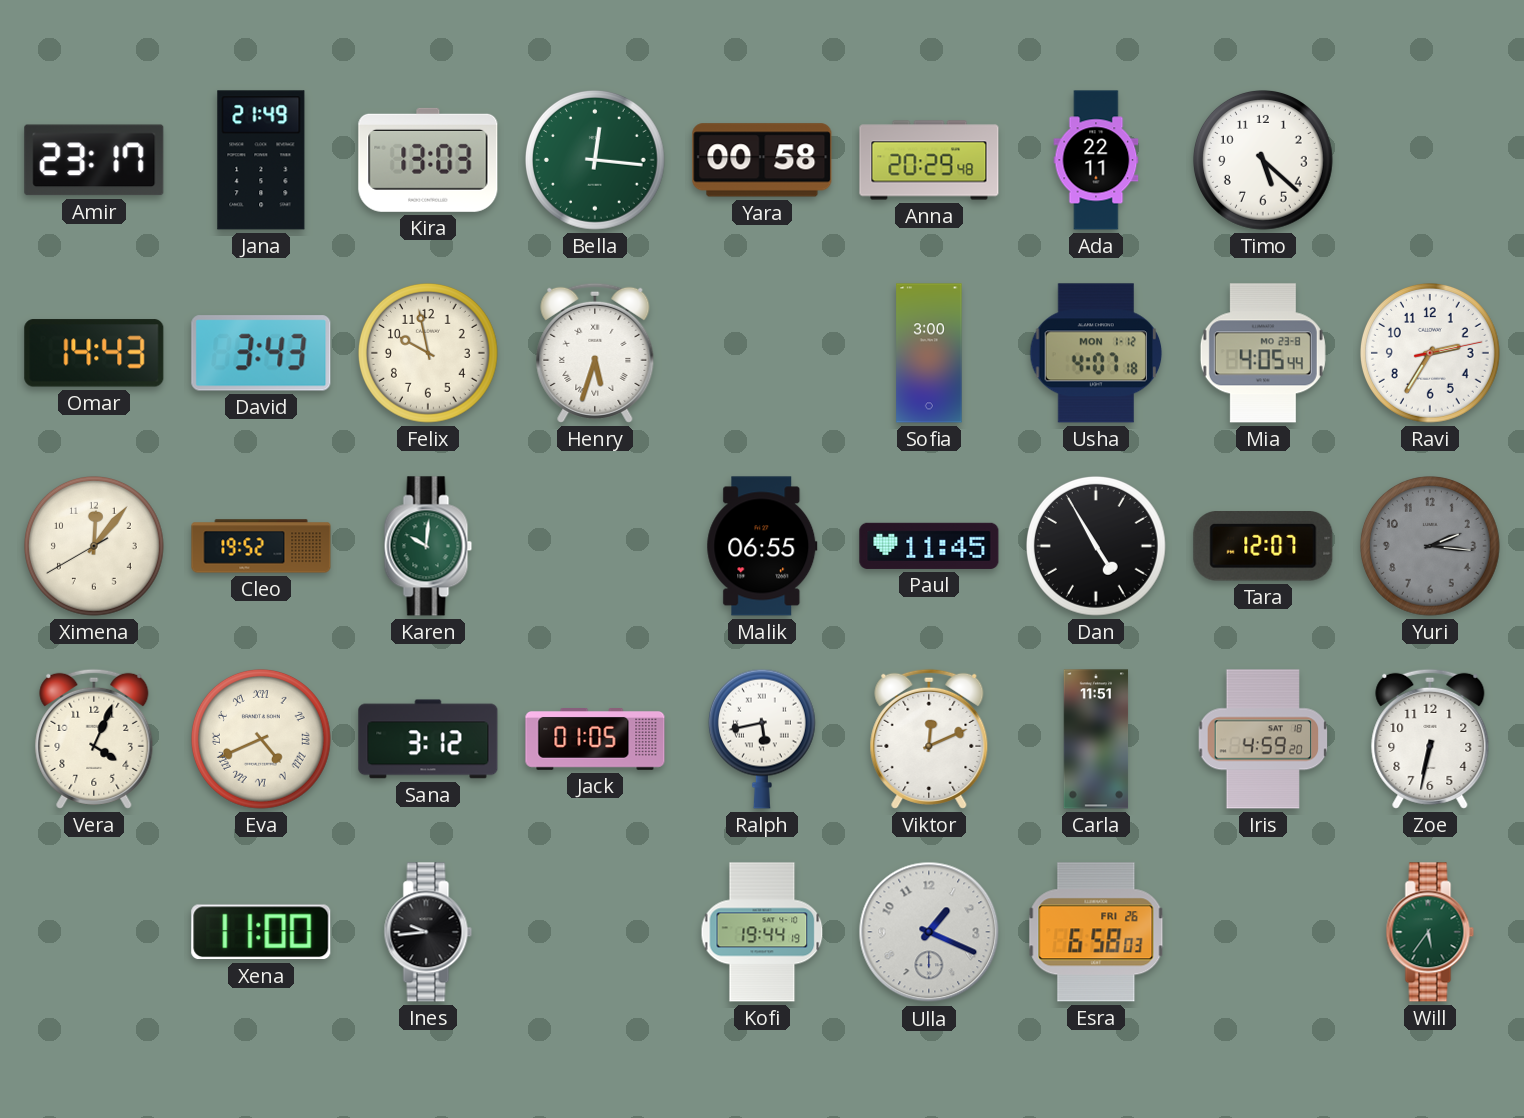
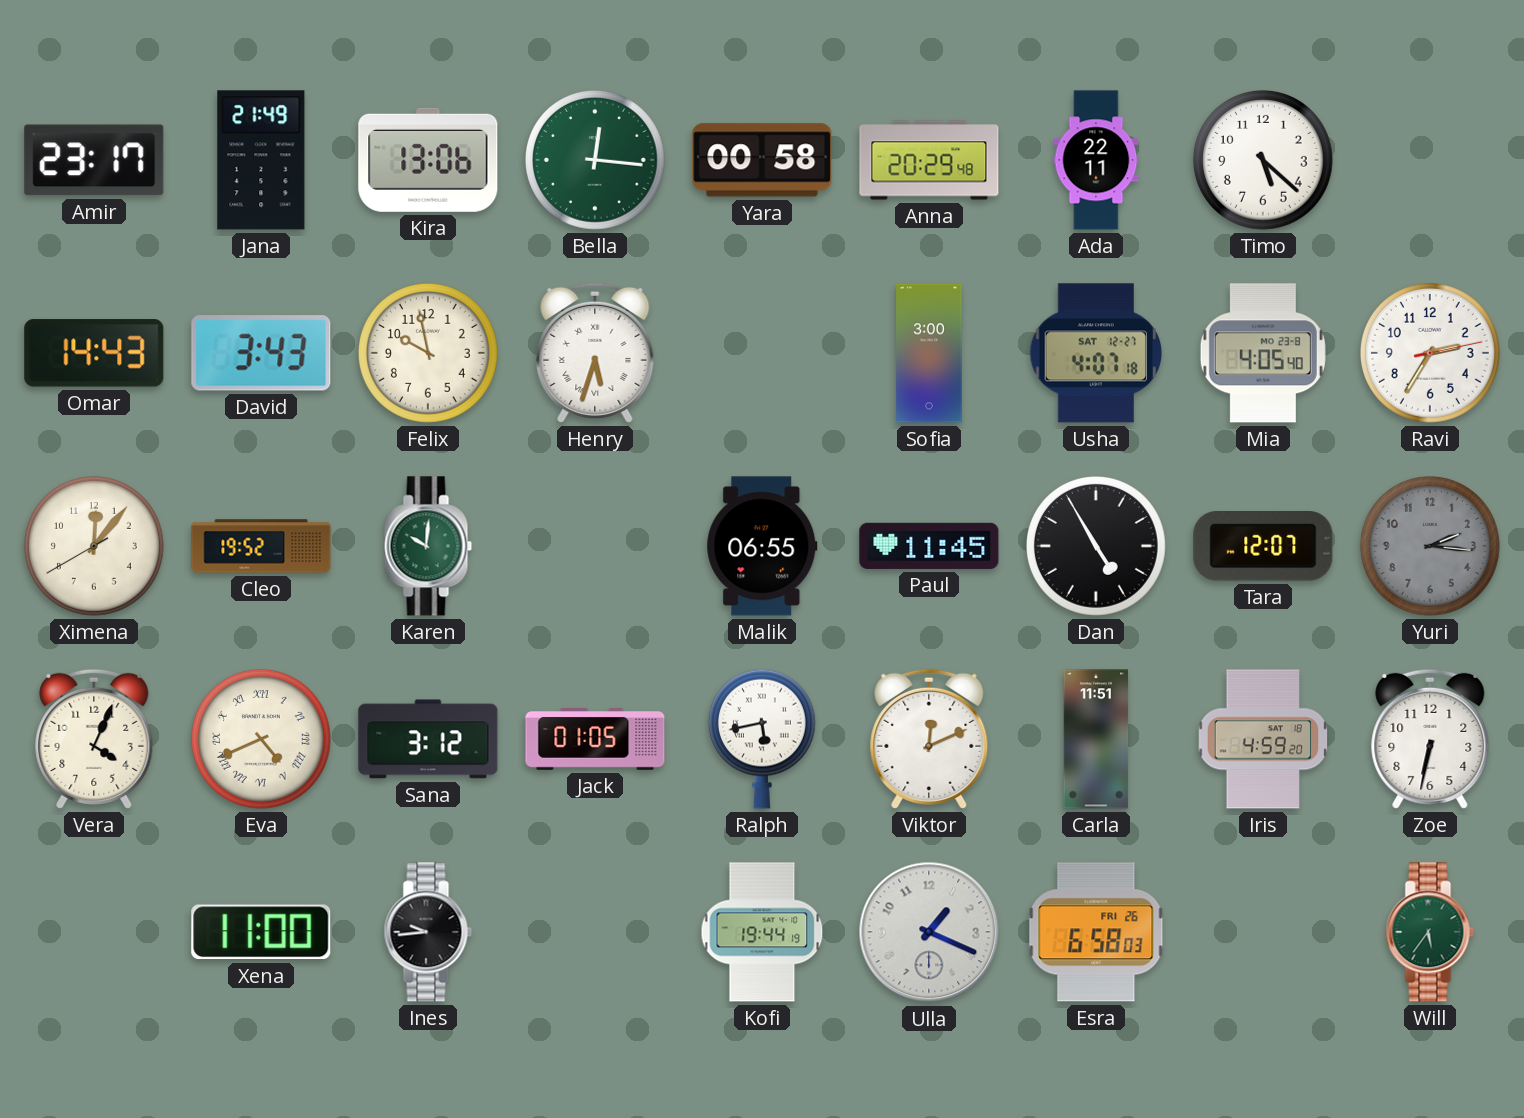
Kira: 13:03 -> 13:06
Usha date: MON 1-12 -> SAT 12-27
Mia: 4:05:44 -> 4:05:40
